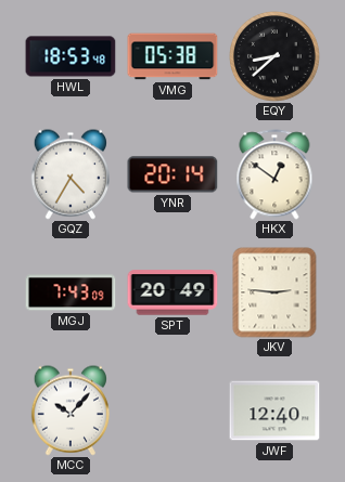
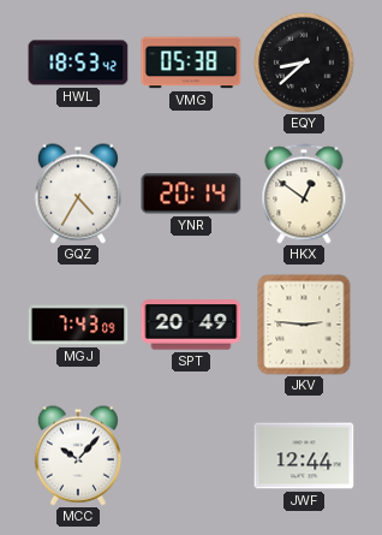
HWL: 18:53:48 -> 18:53:42
JWF: 12:40 -> 12:44
